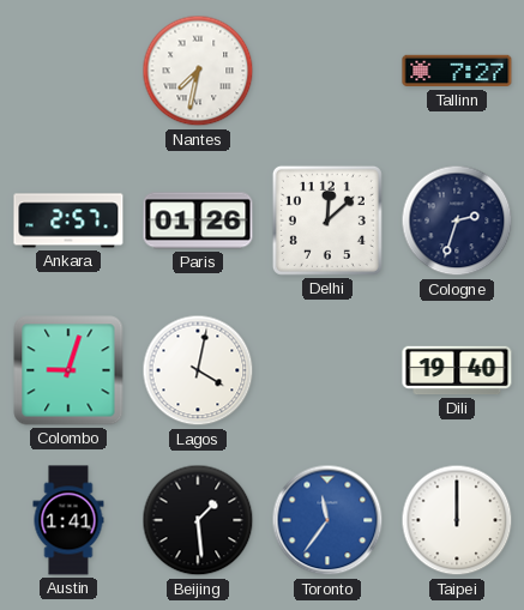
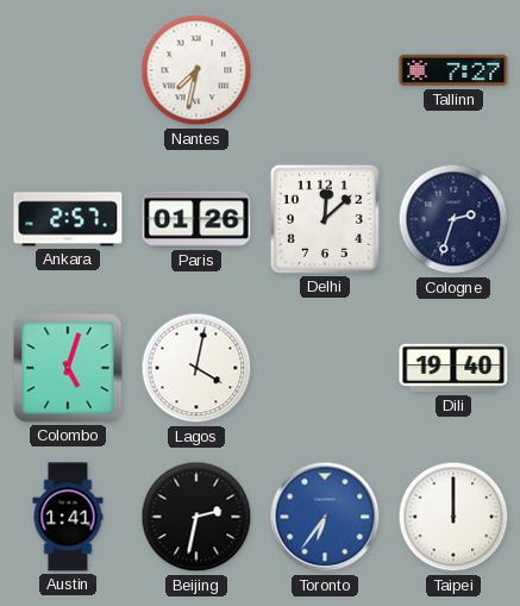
Colombo: 9:03 -> 5:03
Beijing: 1:29 -> 2:32
Toronto: 11:36 -> 6:36
